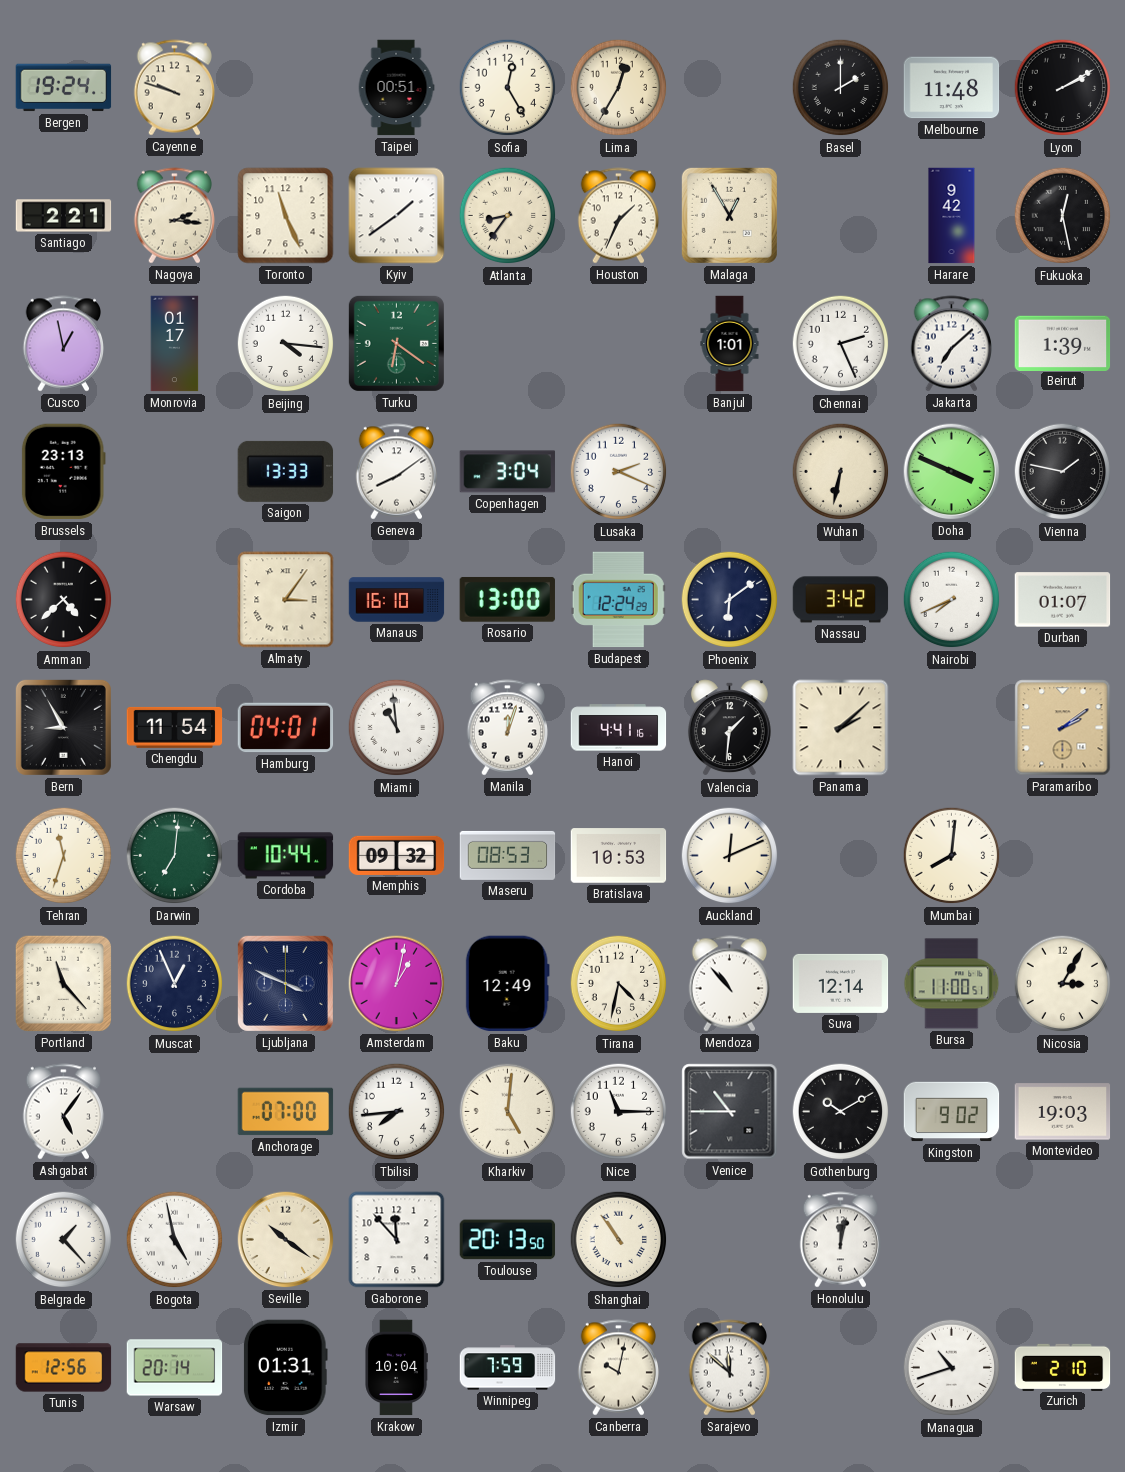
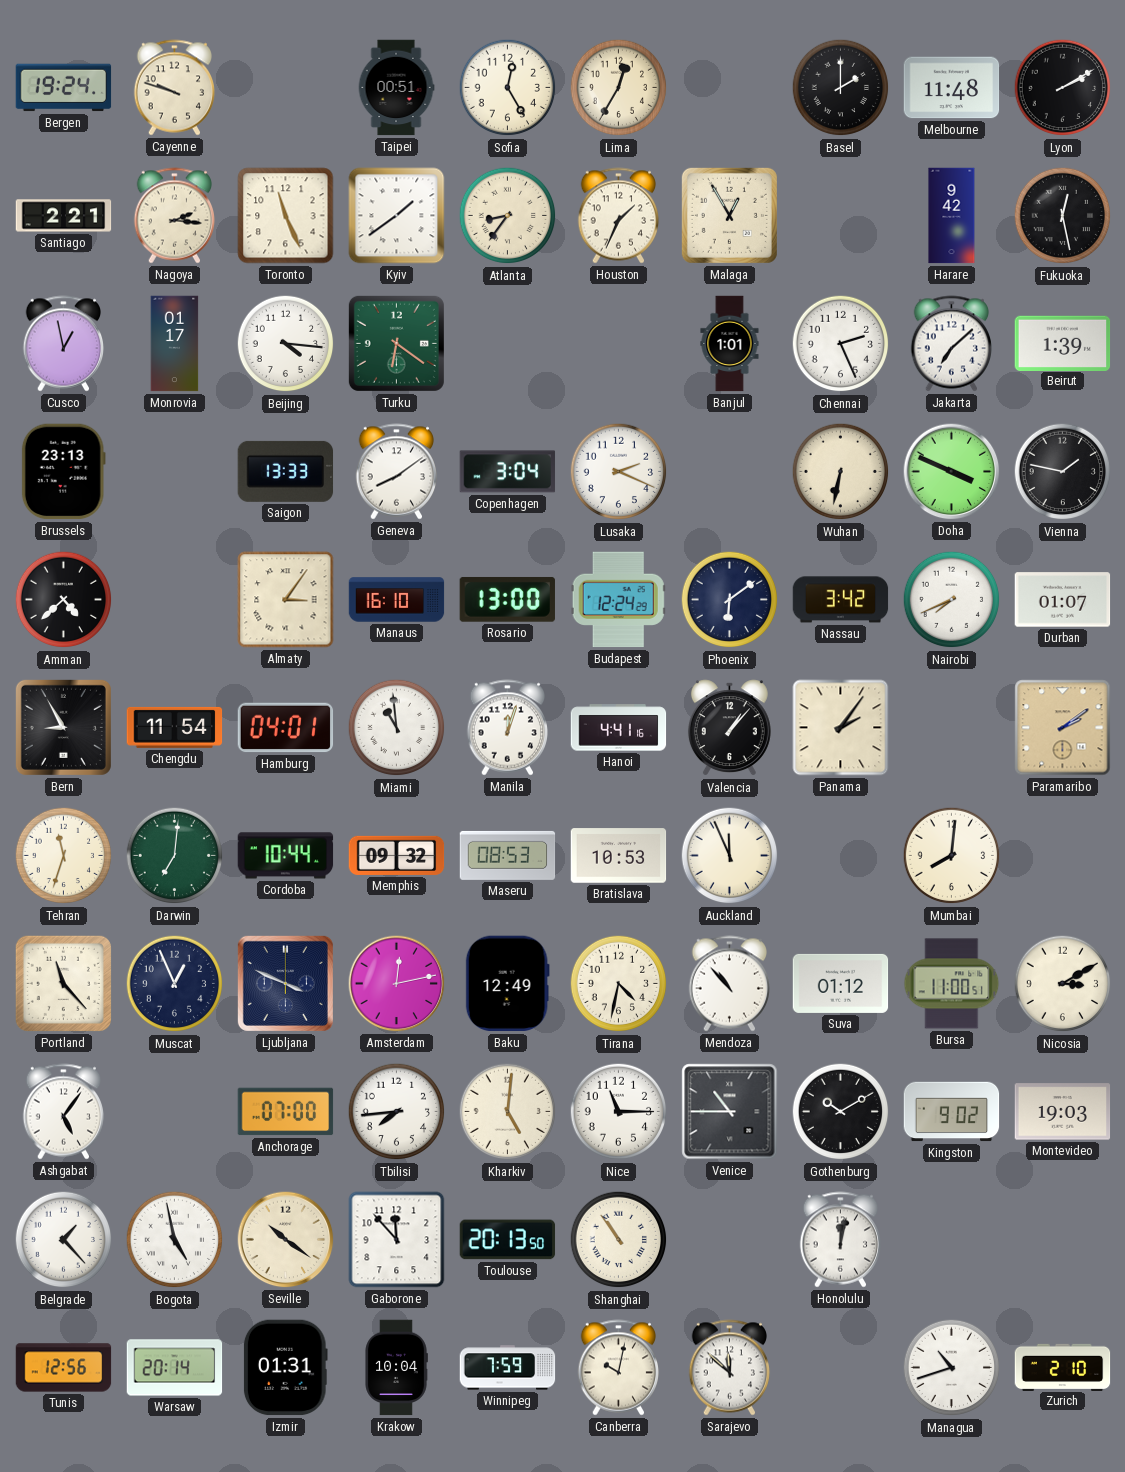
Valencia: 1:31 -> 1:07
Panama: 2:08 -> 2:06
Auckland: 12:11 -> 11:56
Amsterdam: 1:02 -> 12:13
Suva: 12:14 -> 01:12
Nicosia: 3:05 -> 3:10
